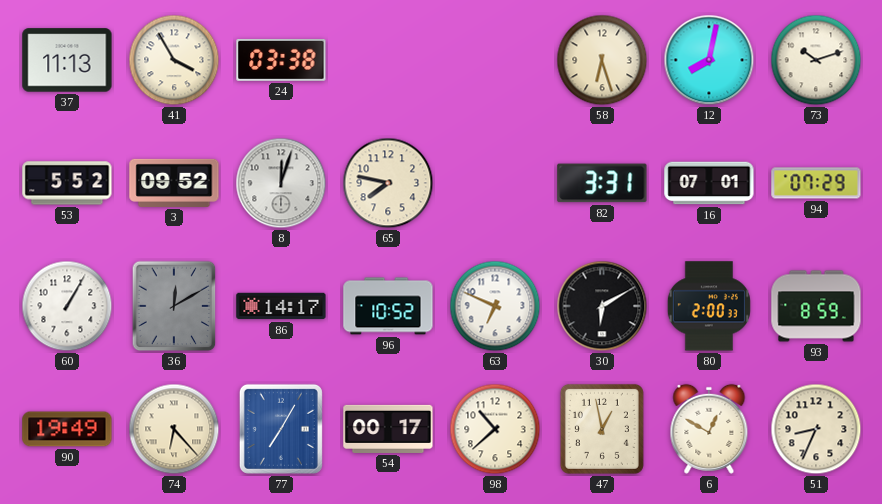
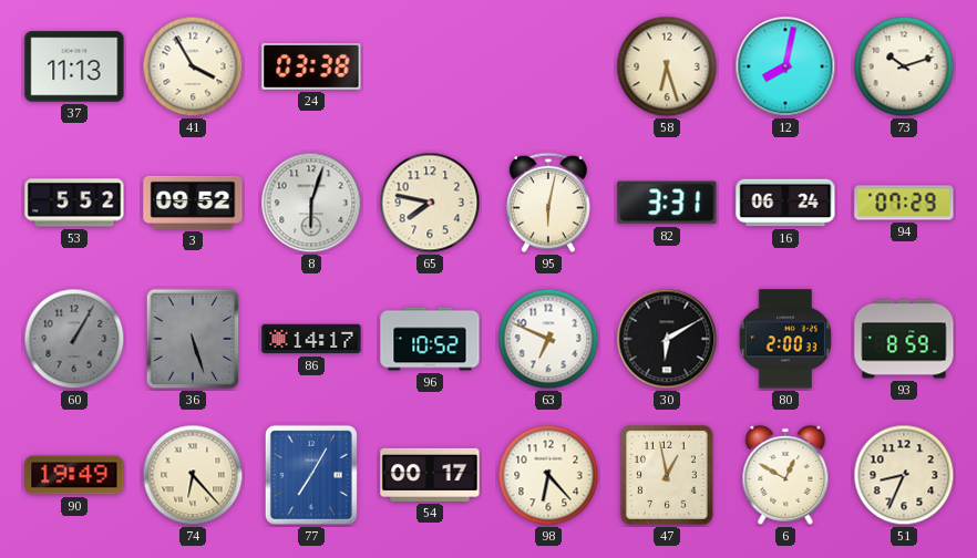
8: 12:03 -> 6:03
95: none -> 6:02
16: 07:01 -> 06:24
60 dial: white -> grey
36: 12:10 -> 5:27
98: 10:38 -> 6:23
